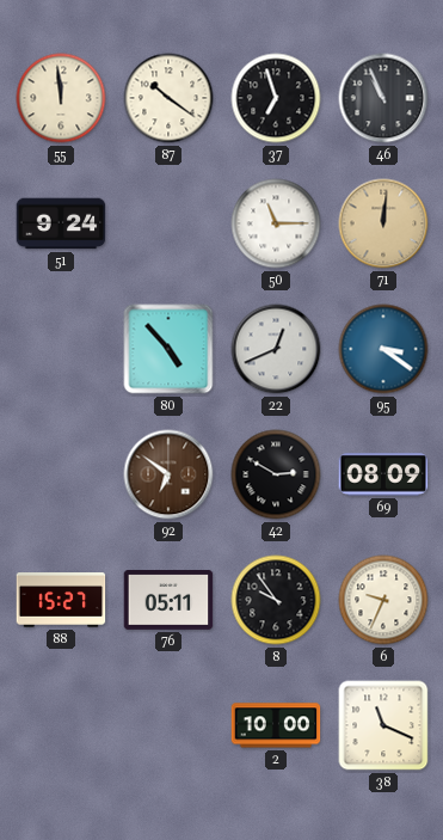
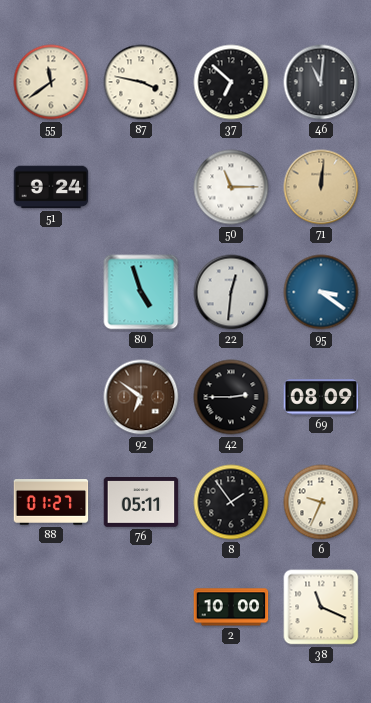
55: 11:59 -> 11:39
87: 10:21 -> 3:47
37: 6:57 -> 6:52
46: 10:56 -> 11:01
80: 4:53 -> 4:57
22: 12:41 -> 12:31
42: 2:50 -> 2:45
88: 15:27 -> 01:27
8: 9:54 -> 1:54
